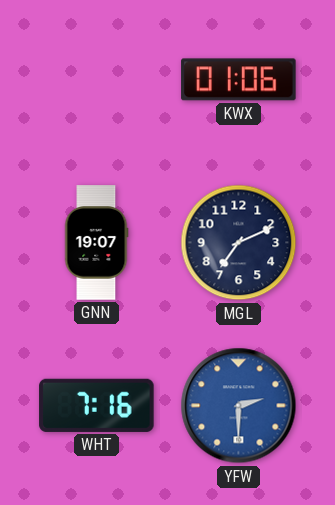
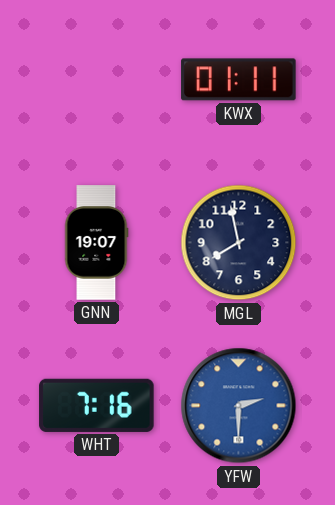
KWX: 01:06 -> 01:11
MGL: 7:11 -> 7:58
